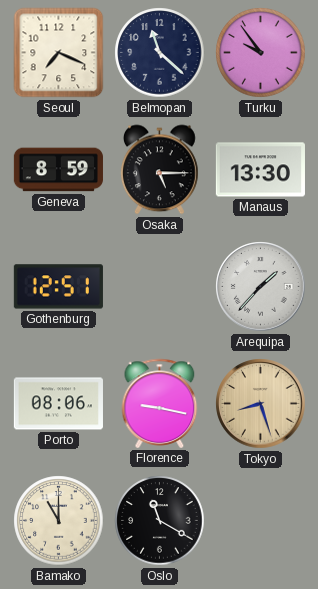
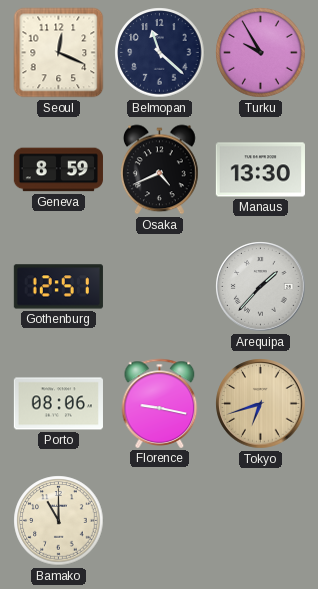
Seoul: 7:19 -> 12:19
Turku: 9:54 -> 9:55
Osaka: 5:15 -> 4:41
Tokyo: 8:27 -> 6:42
Oslo: 11:20 -> none
